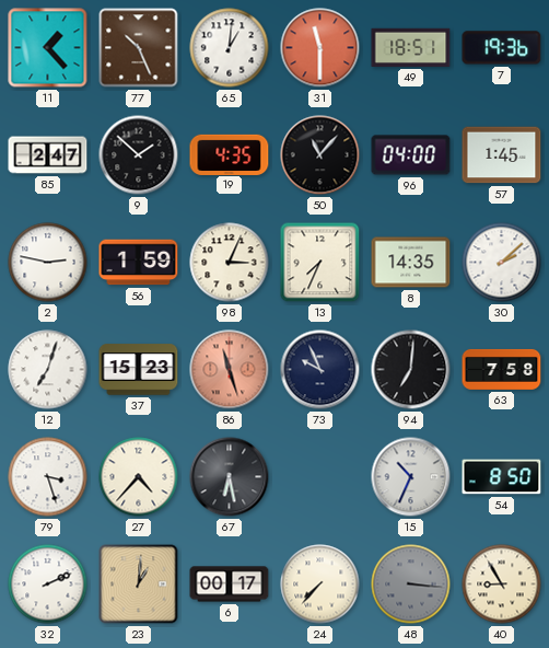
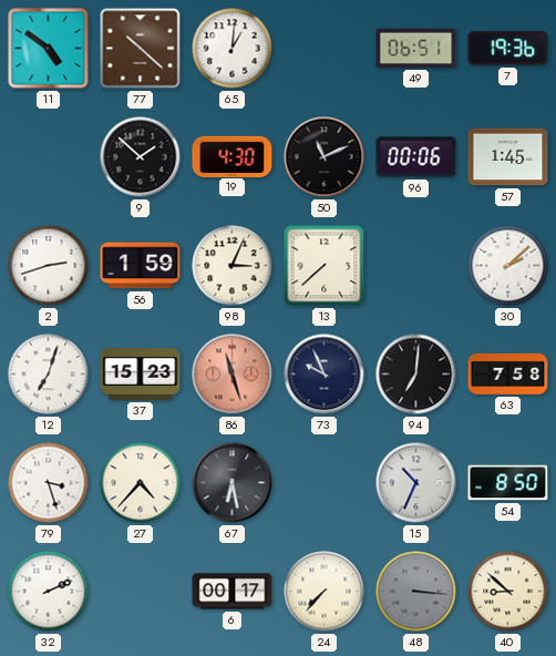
11: 1:23 -> 4:51
77: 10:26 -> 10:22
31: 11:30 -> none
49: 18:51 -> 06:51
85: 2:47 -> none
19: 4:35 -> 4:30
50: 11:07 -> 11:11
96: 04:00 -> 00:06
2: 2:47 -> 2:42
13: 7:34 -> 7:38
8: 14:35 -> none
23: 1:01 -> none
40: 8:55 -> 8:52
